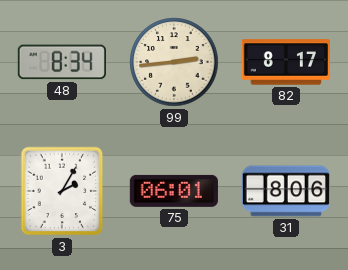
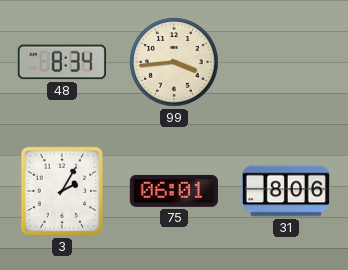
99: 2:44 -> 3:44
82: 8:17 -> none
